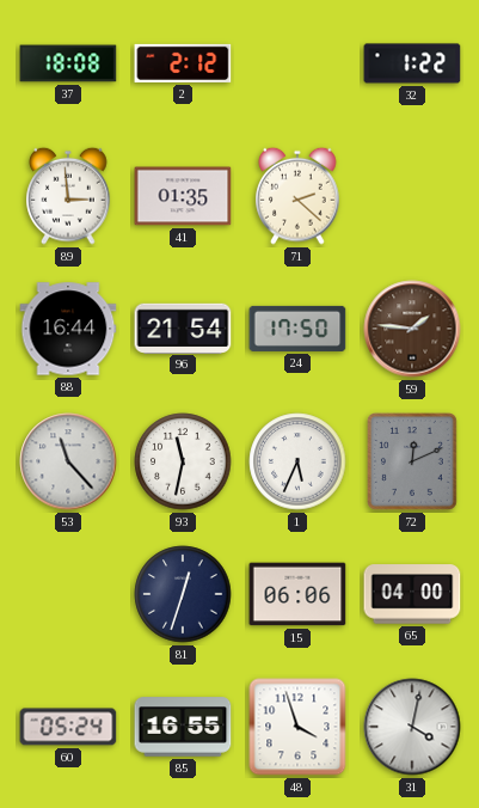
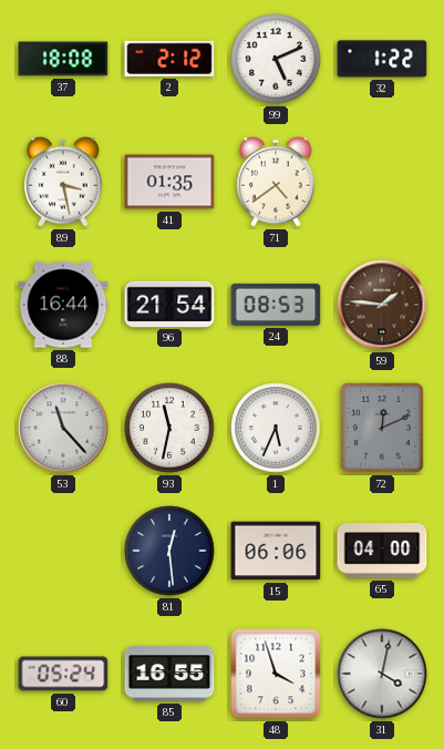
99: none -> 5:11
89: 2:59 -> 3:28
71: 2:22 -> 4:39
24: 17:50 -> 08:53
81: 12:33 -> 12:29
